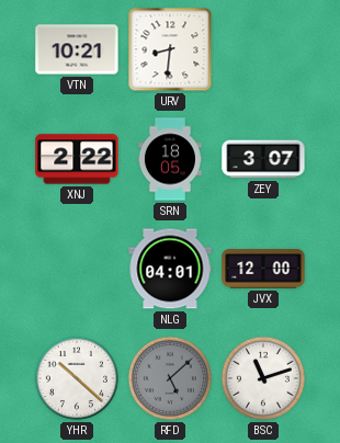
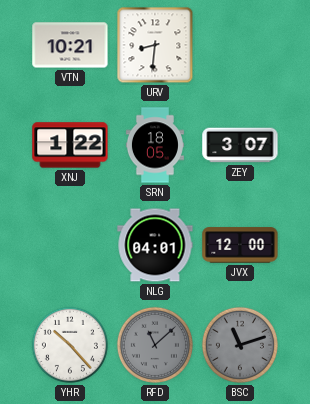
XNJ: 2:22 -> 1:22
YHR: 10:22 -> 10:23
RFD: 5:08 -> 11:08
BSC dial: white -> grey
